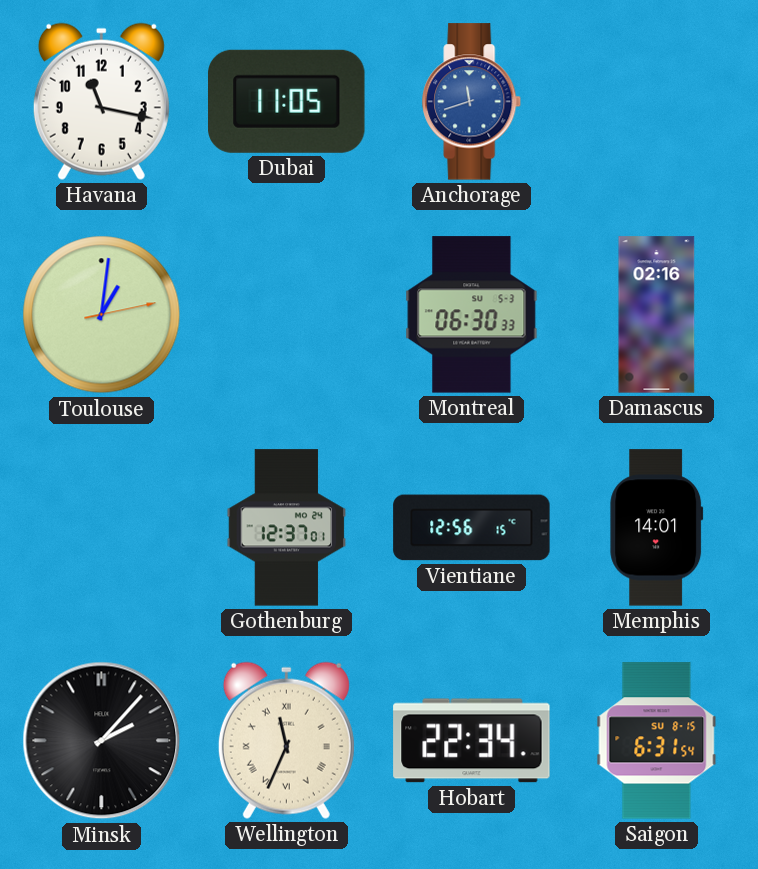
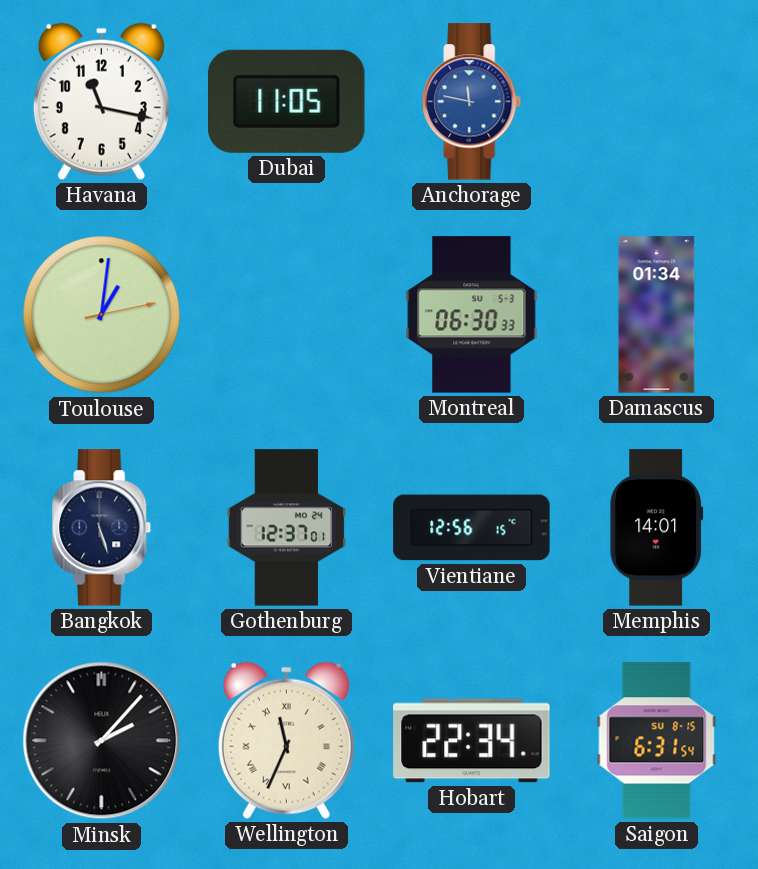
Anchorage: 11:42 -> 11:47
Damascus: 02:16 -> 01:34
Bangkok: none -> 5:27
